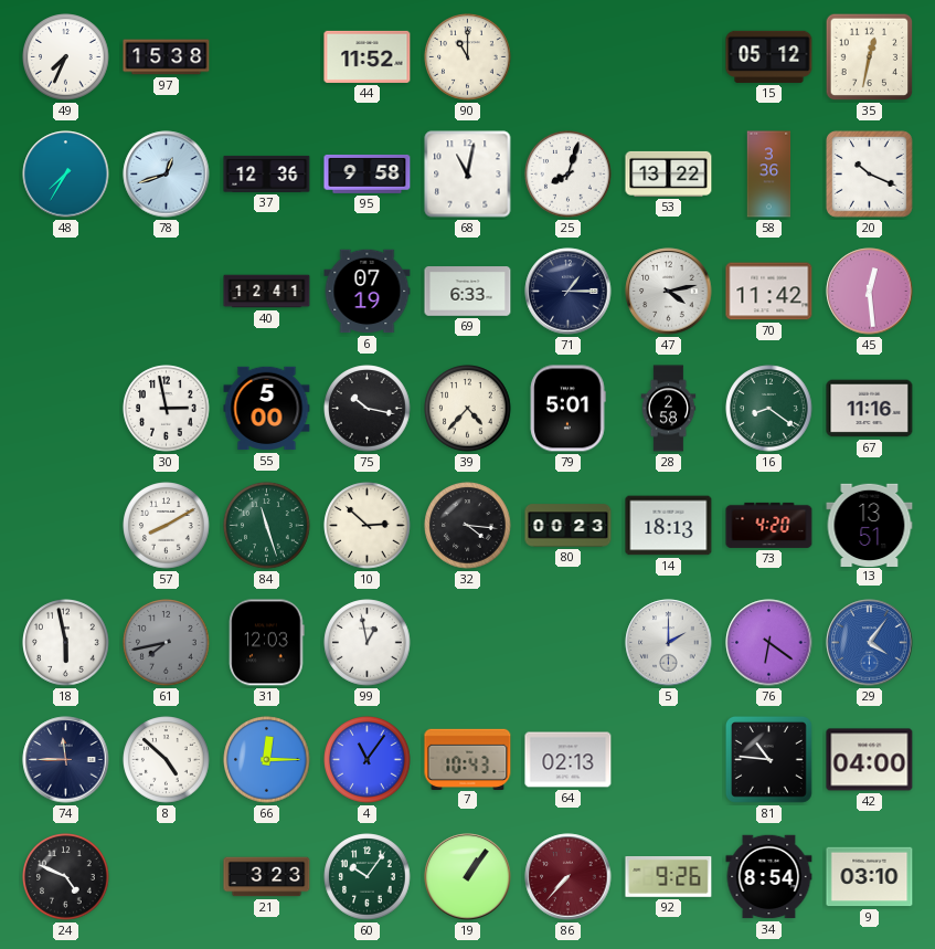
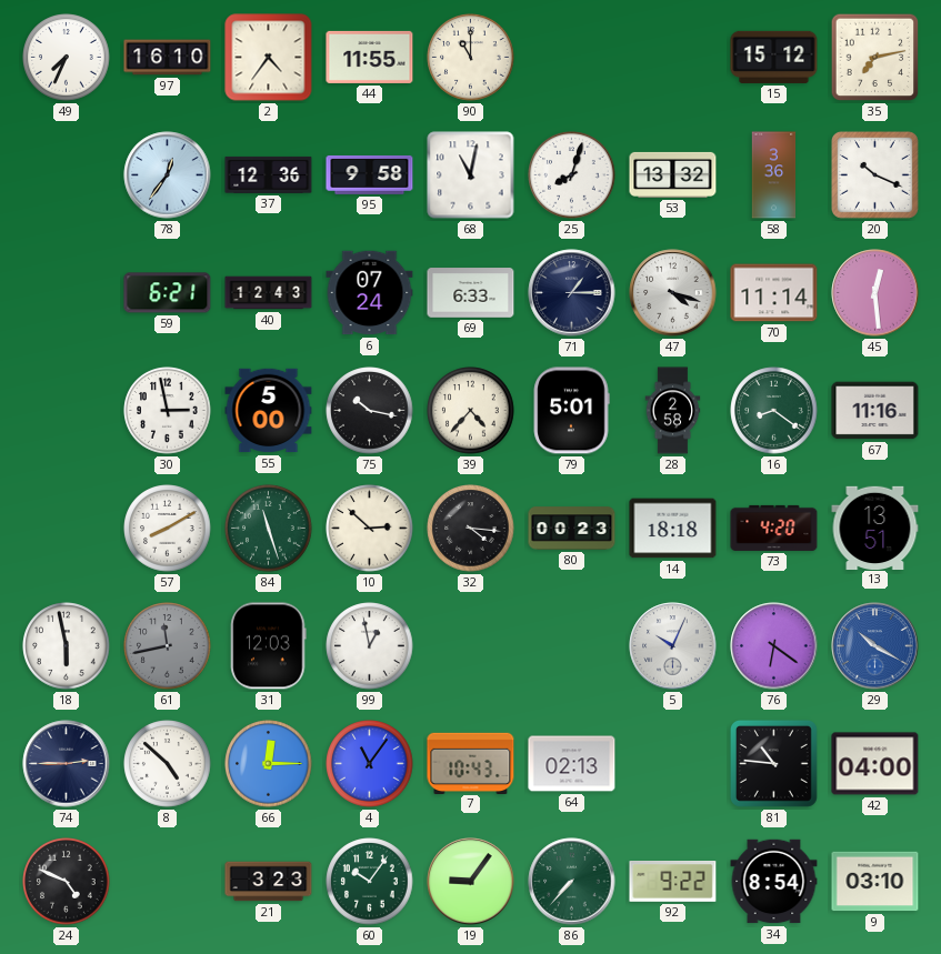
97: 15:38 -> 16:10
2: none -> 4:36
44: 11:52 -> 11:55
15: 05:12 -> 15:12
35: 12:32 -> 7:13
48: 7:35 -> none
78: 12:42 -> 12:36
53: 13:22 -> 13:32
59: none -> 6:21
40: 12:41 -> 12:43
6: 07:19 -> 07:24
47: 4:13 -> 4:18
70: 11:42 -> 11:14
14: 18:13 -> 18:18
61: 7:43 -> 11:43
5: 2:00 -> 10:04
29: 4:06 -> 10:20
74: 11:45 -> 2:45
19: 1:06 -> 9:06
86 dial: burgundy -> green
92: 9:26 -> 9:22
